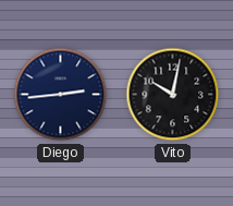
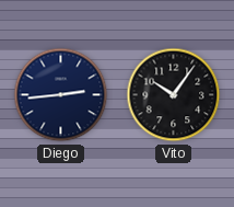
Vito: 10:02 -> 10:06
